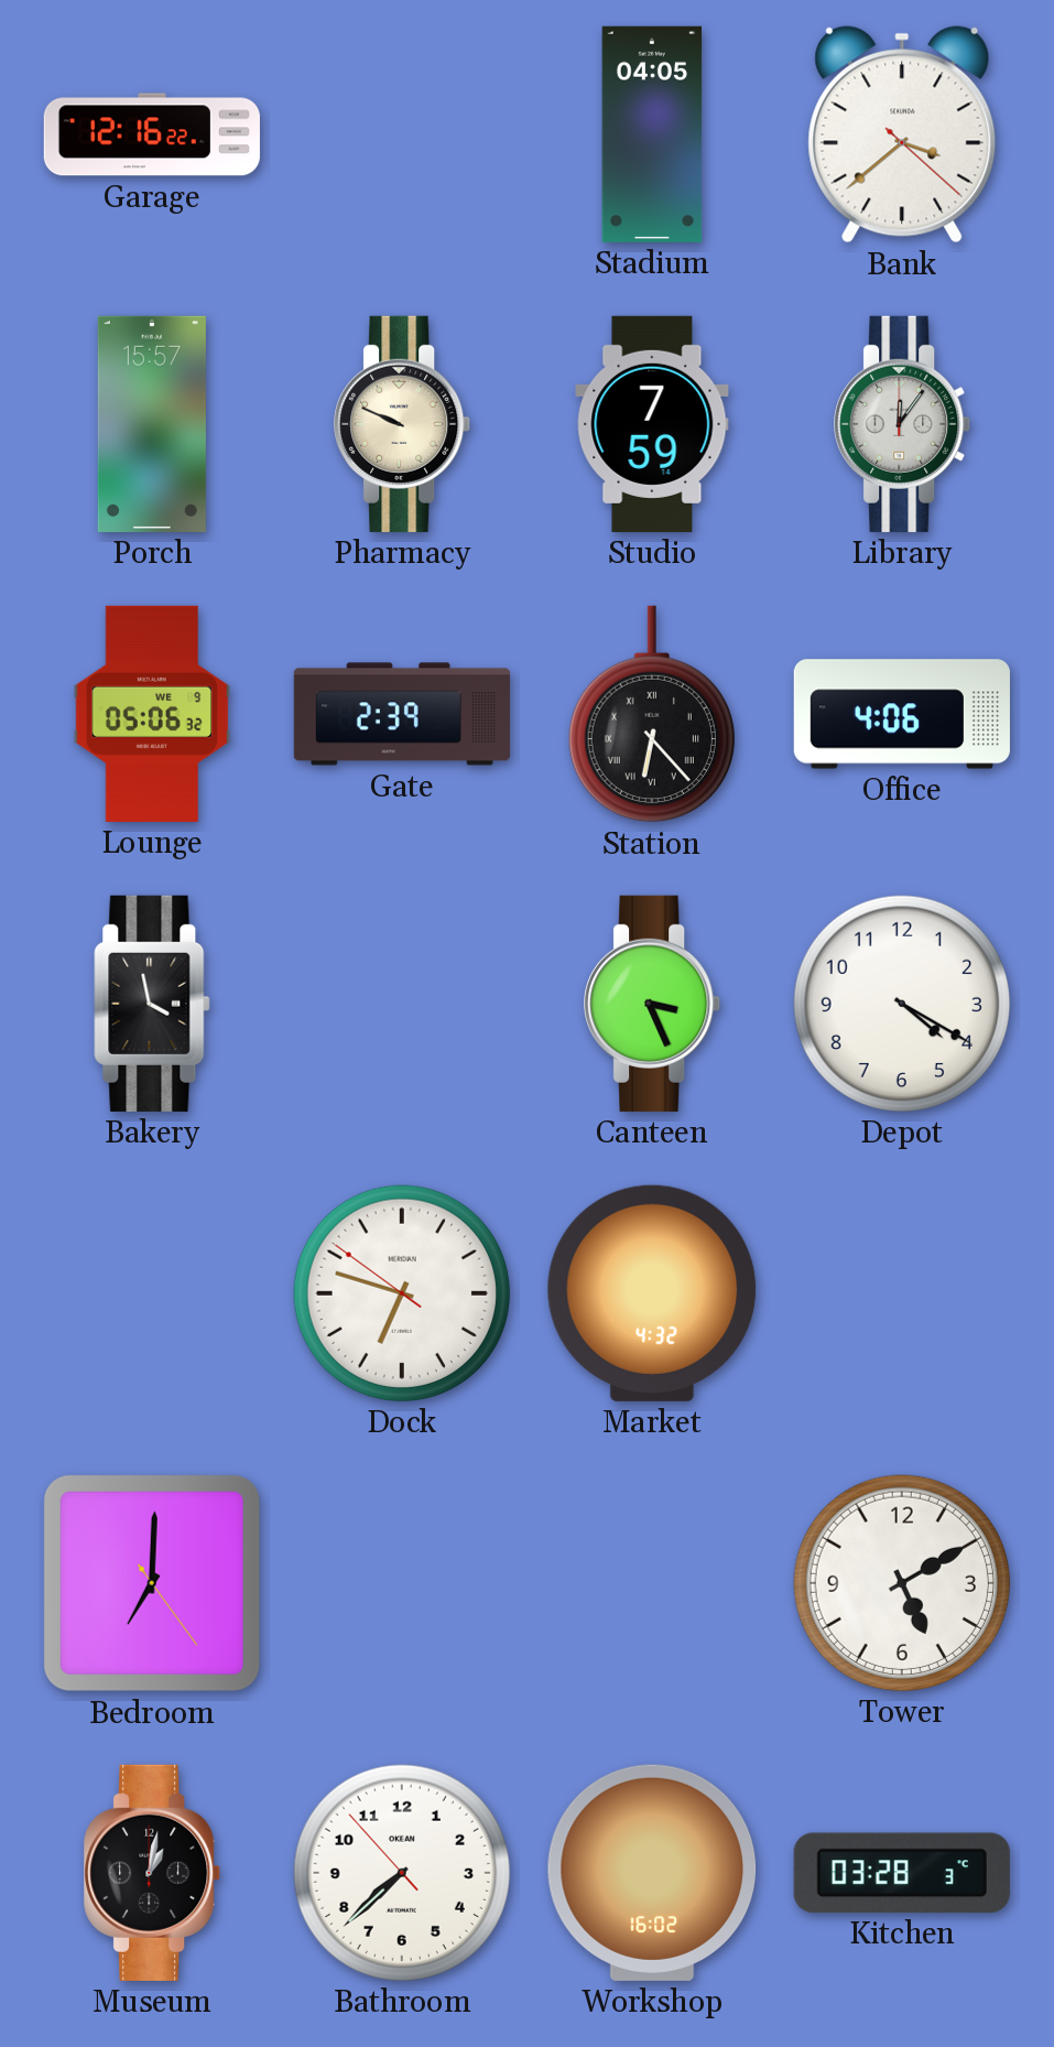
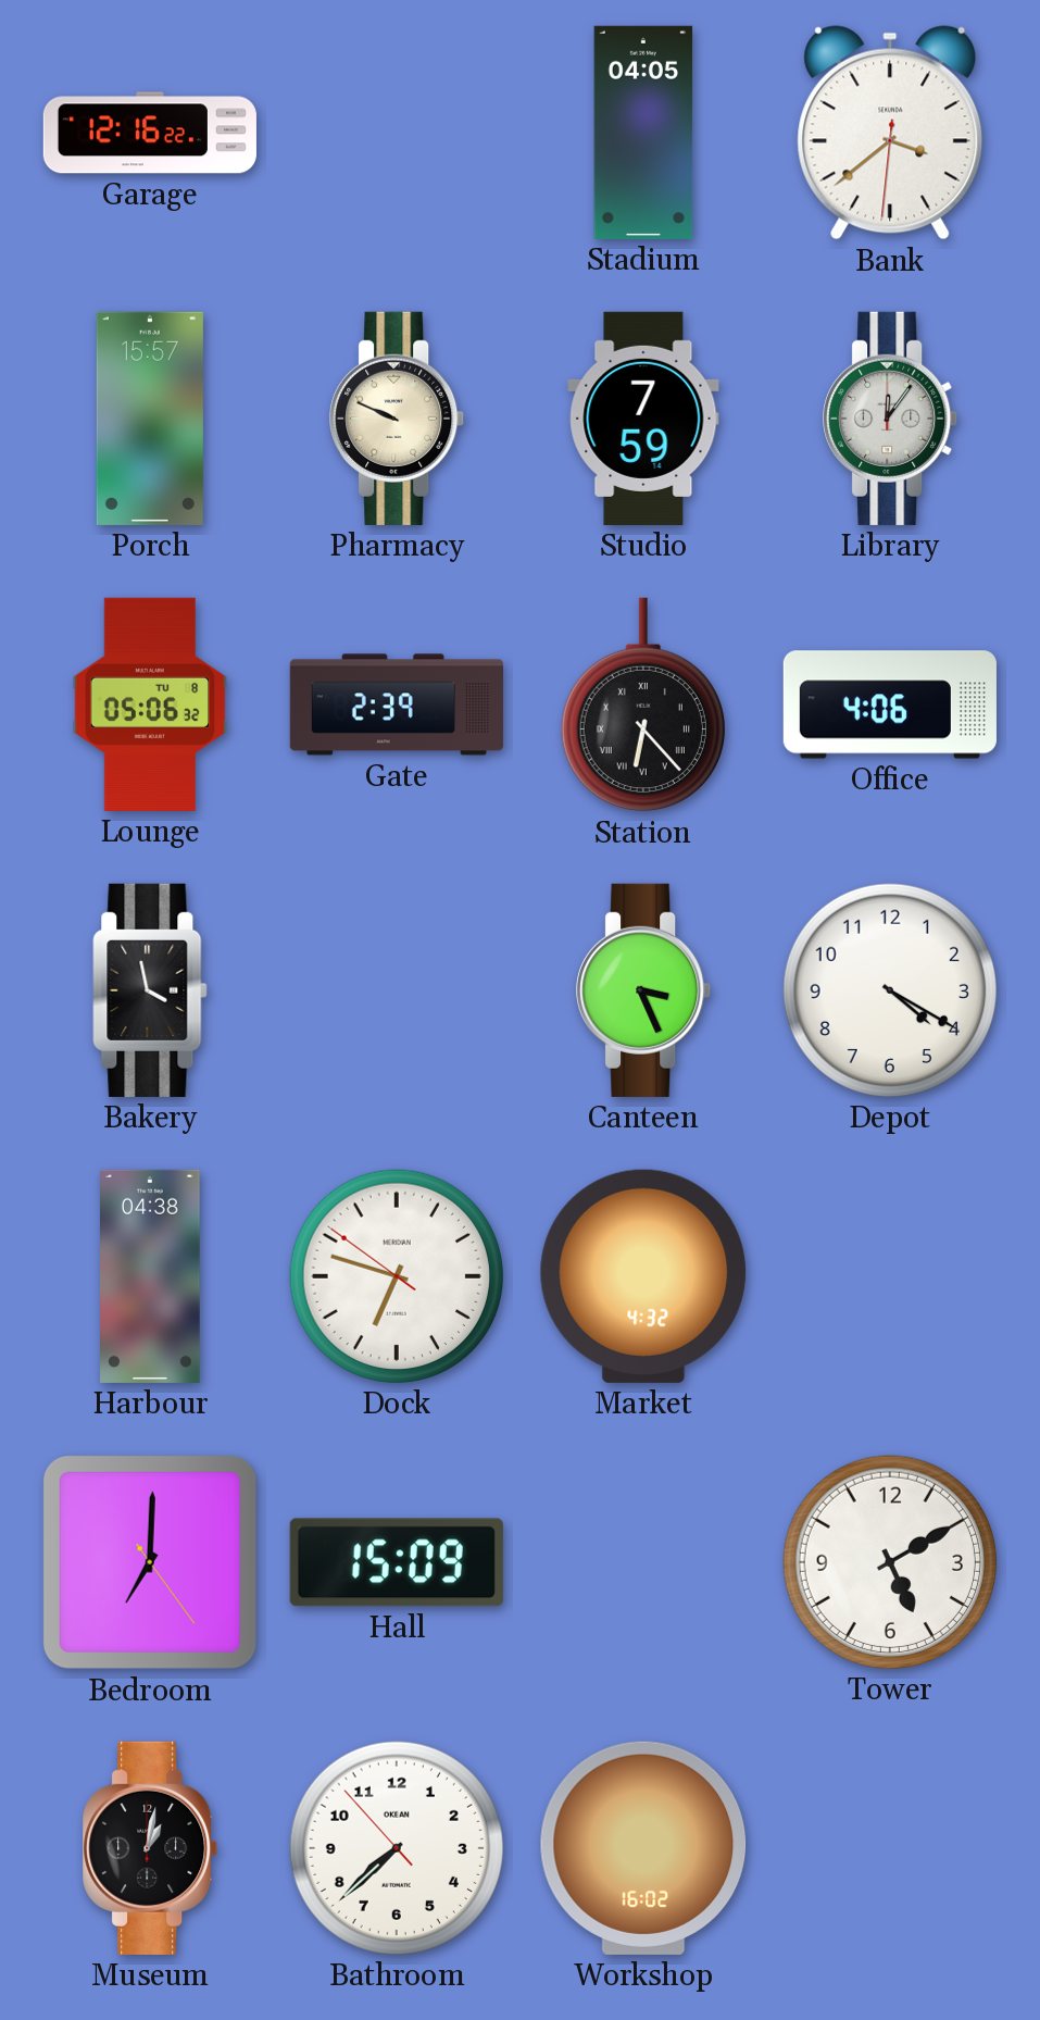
Bank: 3:38:22 -> 3:38:31
Lounge date: WE 9 -> TU 8
Harbour: none -> 04:38
Hall: none -> 15:09
Kitchen: 03:28 -> none
